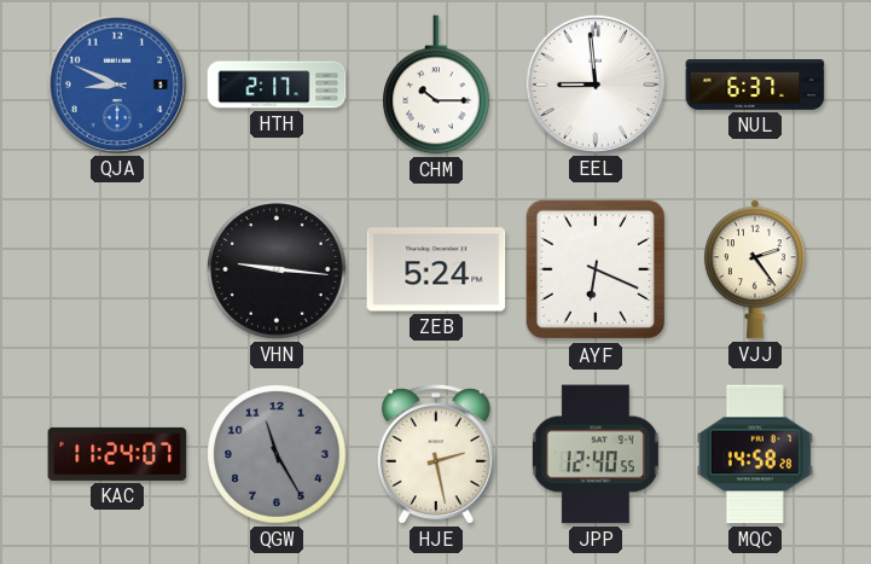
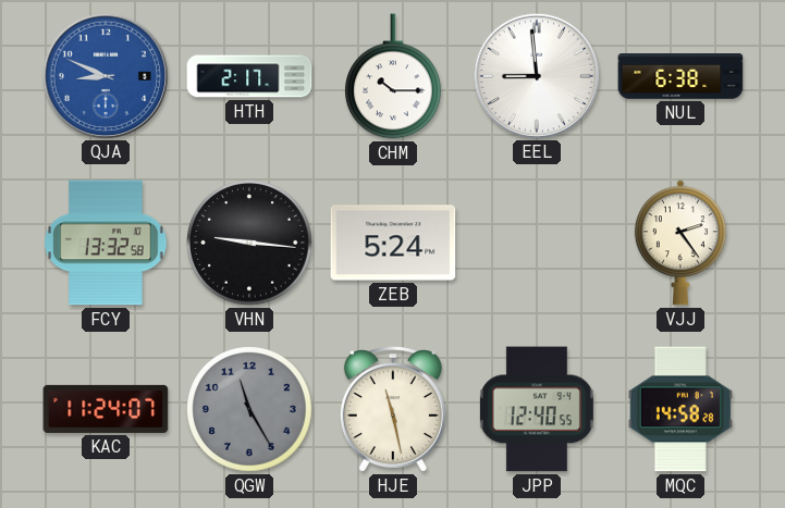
NUL: 6:37 -> 6:38
FCY: none -> 13:32
AYF: 6:19 -> none
HJE: 2:28 -> 11:28
